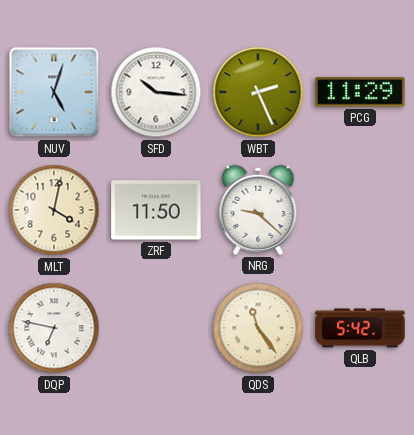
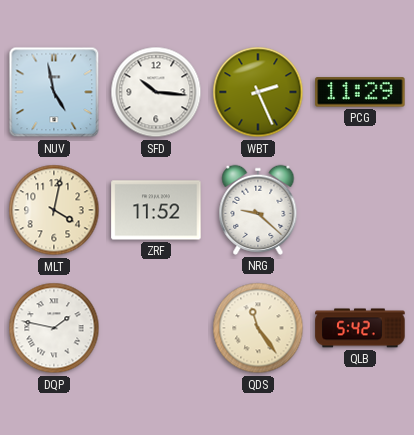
NUV: 5:03 -> 4:58
ZRF: 11:50 -> 11:52
DQP: 6:47 -> 1:47
